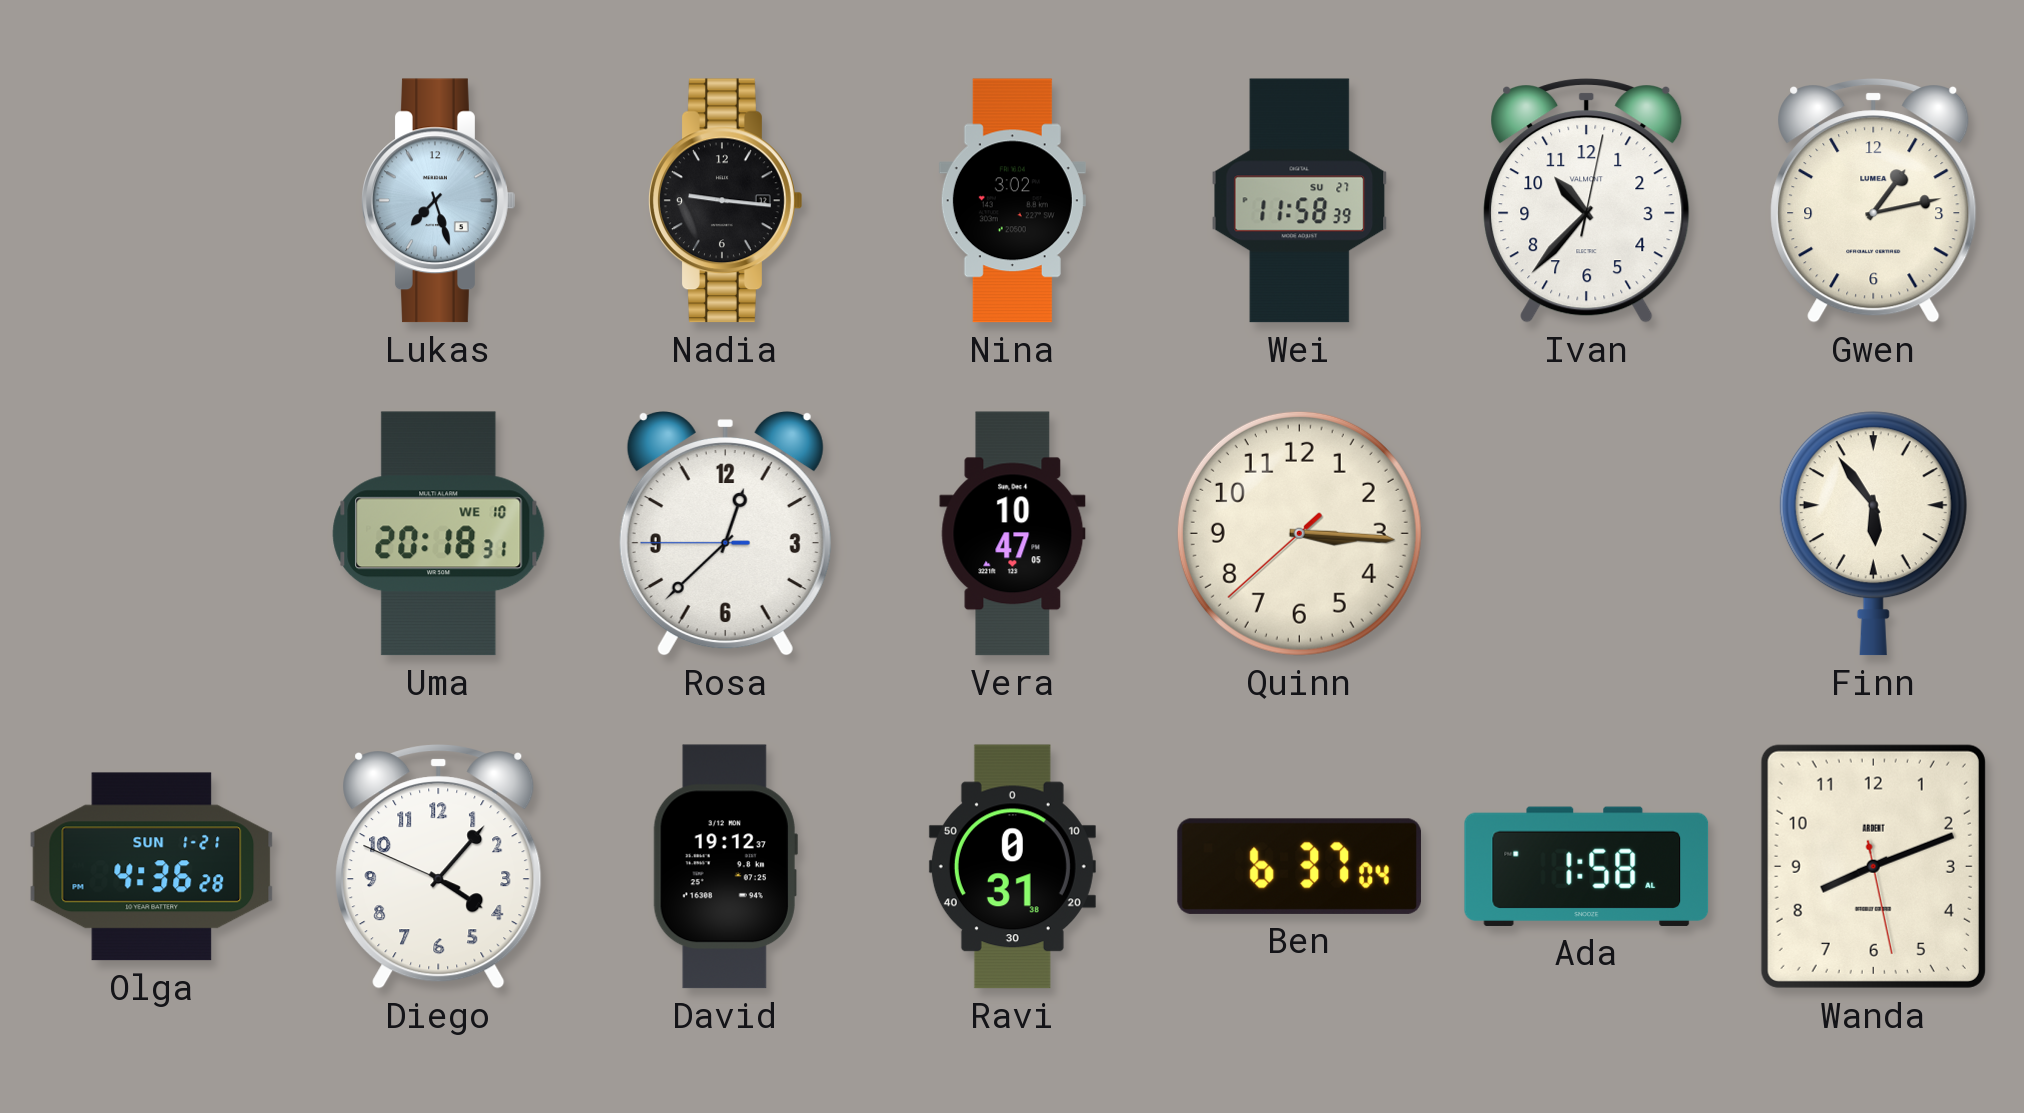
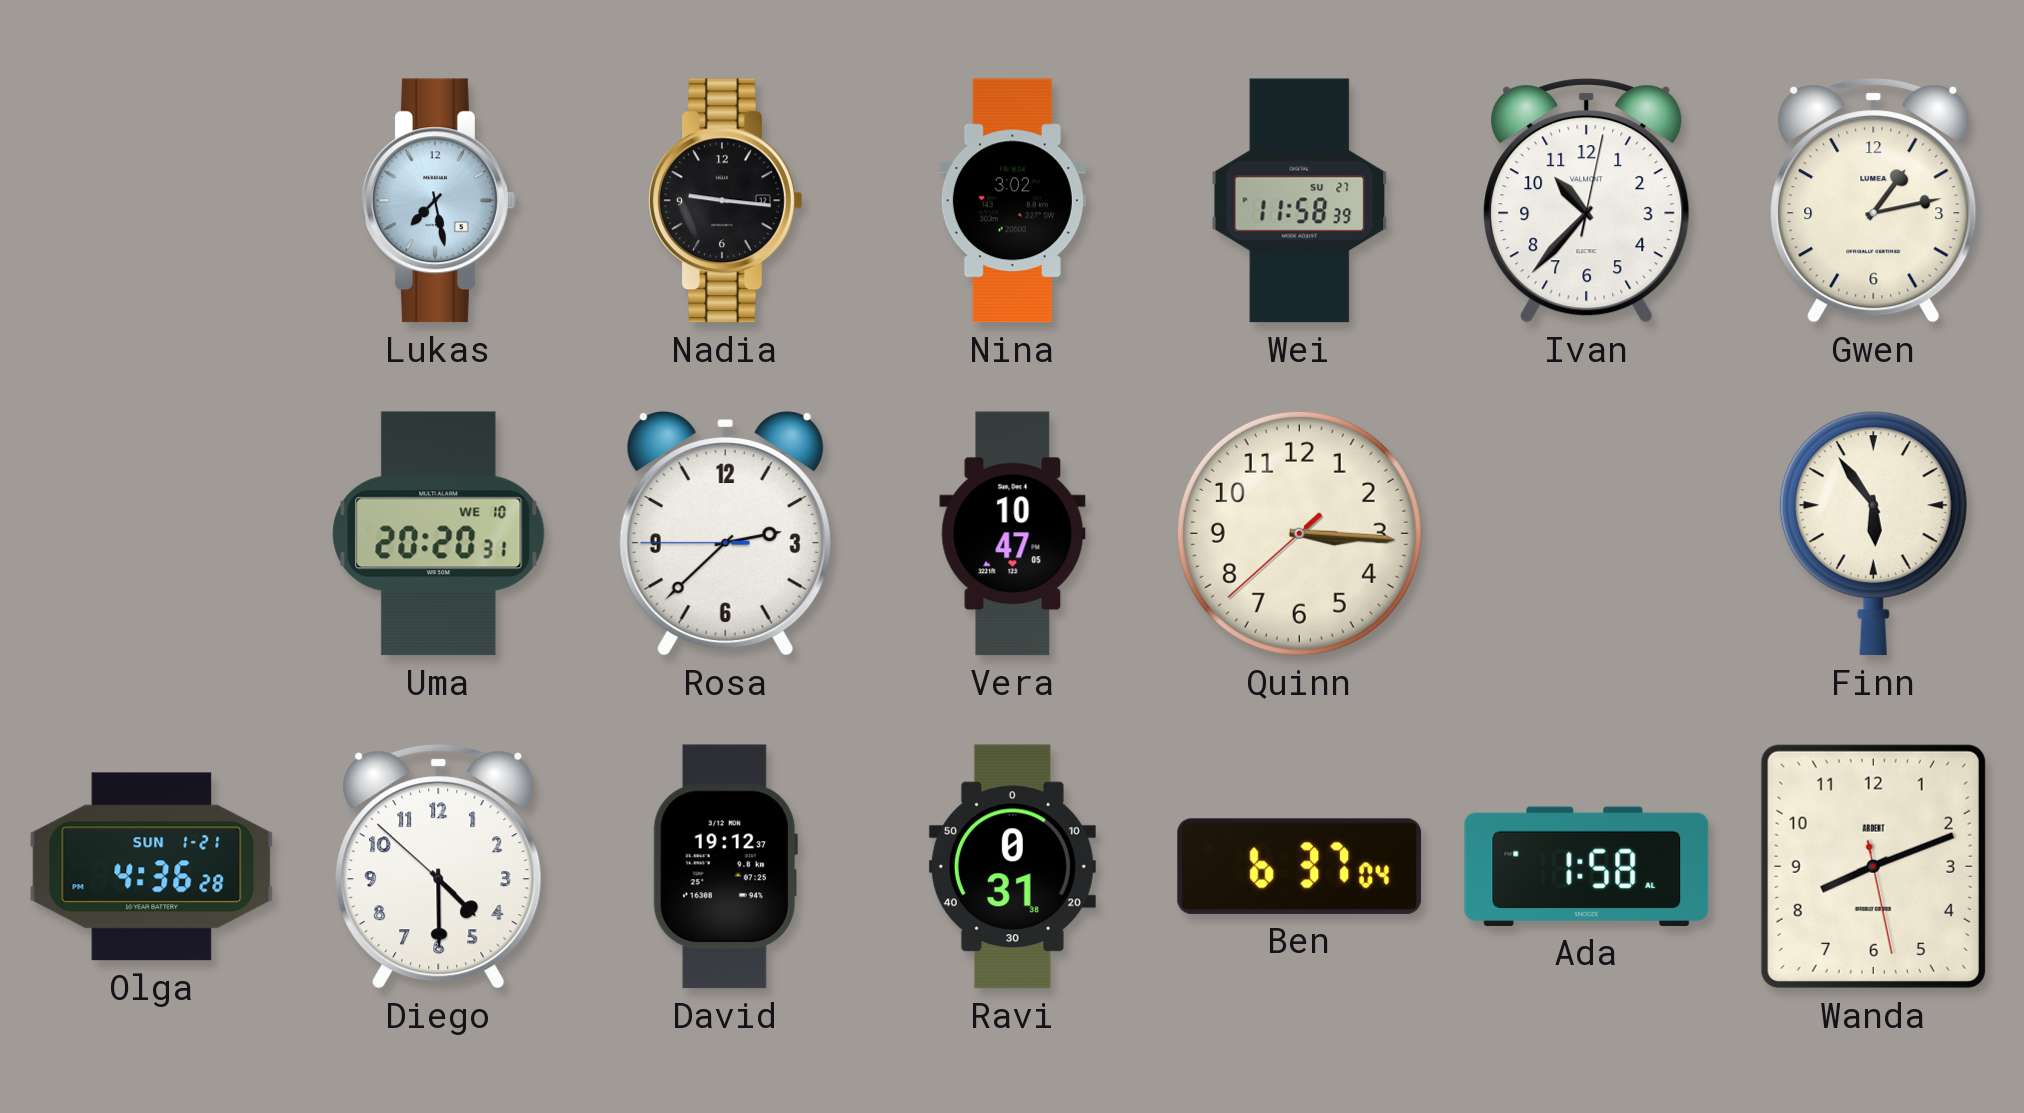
Lukas: 7:27 -> 7:28
Uma: 20:18 -> 20:20
Rosa: 12:37 -> 2:37
Diego: 4:06 -> 4:29
